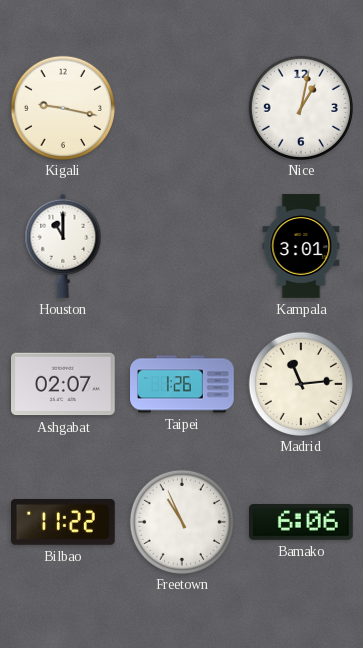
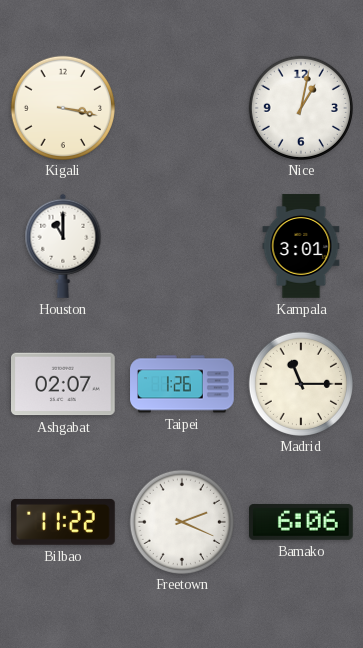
Kigali: 9:17 -> 3:17
Madrid: 11:14 -> 11:15
Freetown: 10:56 -> 2:19
